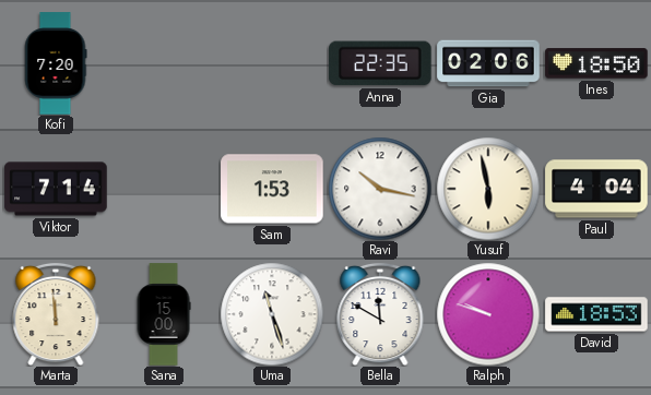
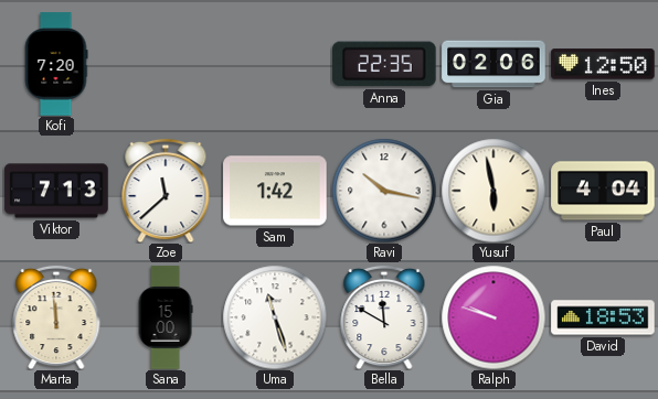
Ines: 18:50 -> 12:50
Viktor: 7:14 -> 7:13
Zoe: none -> 11:38
Sam: 1:53 -> 1:42
